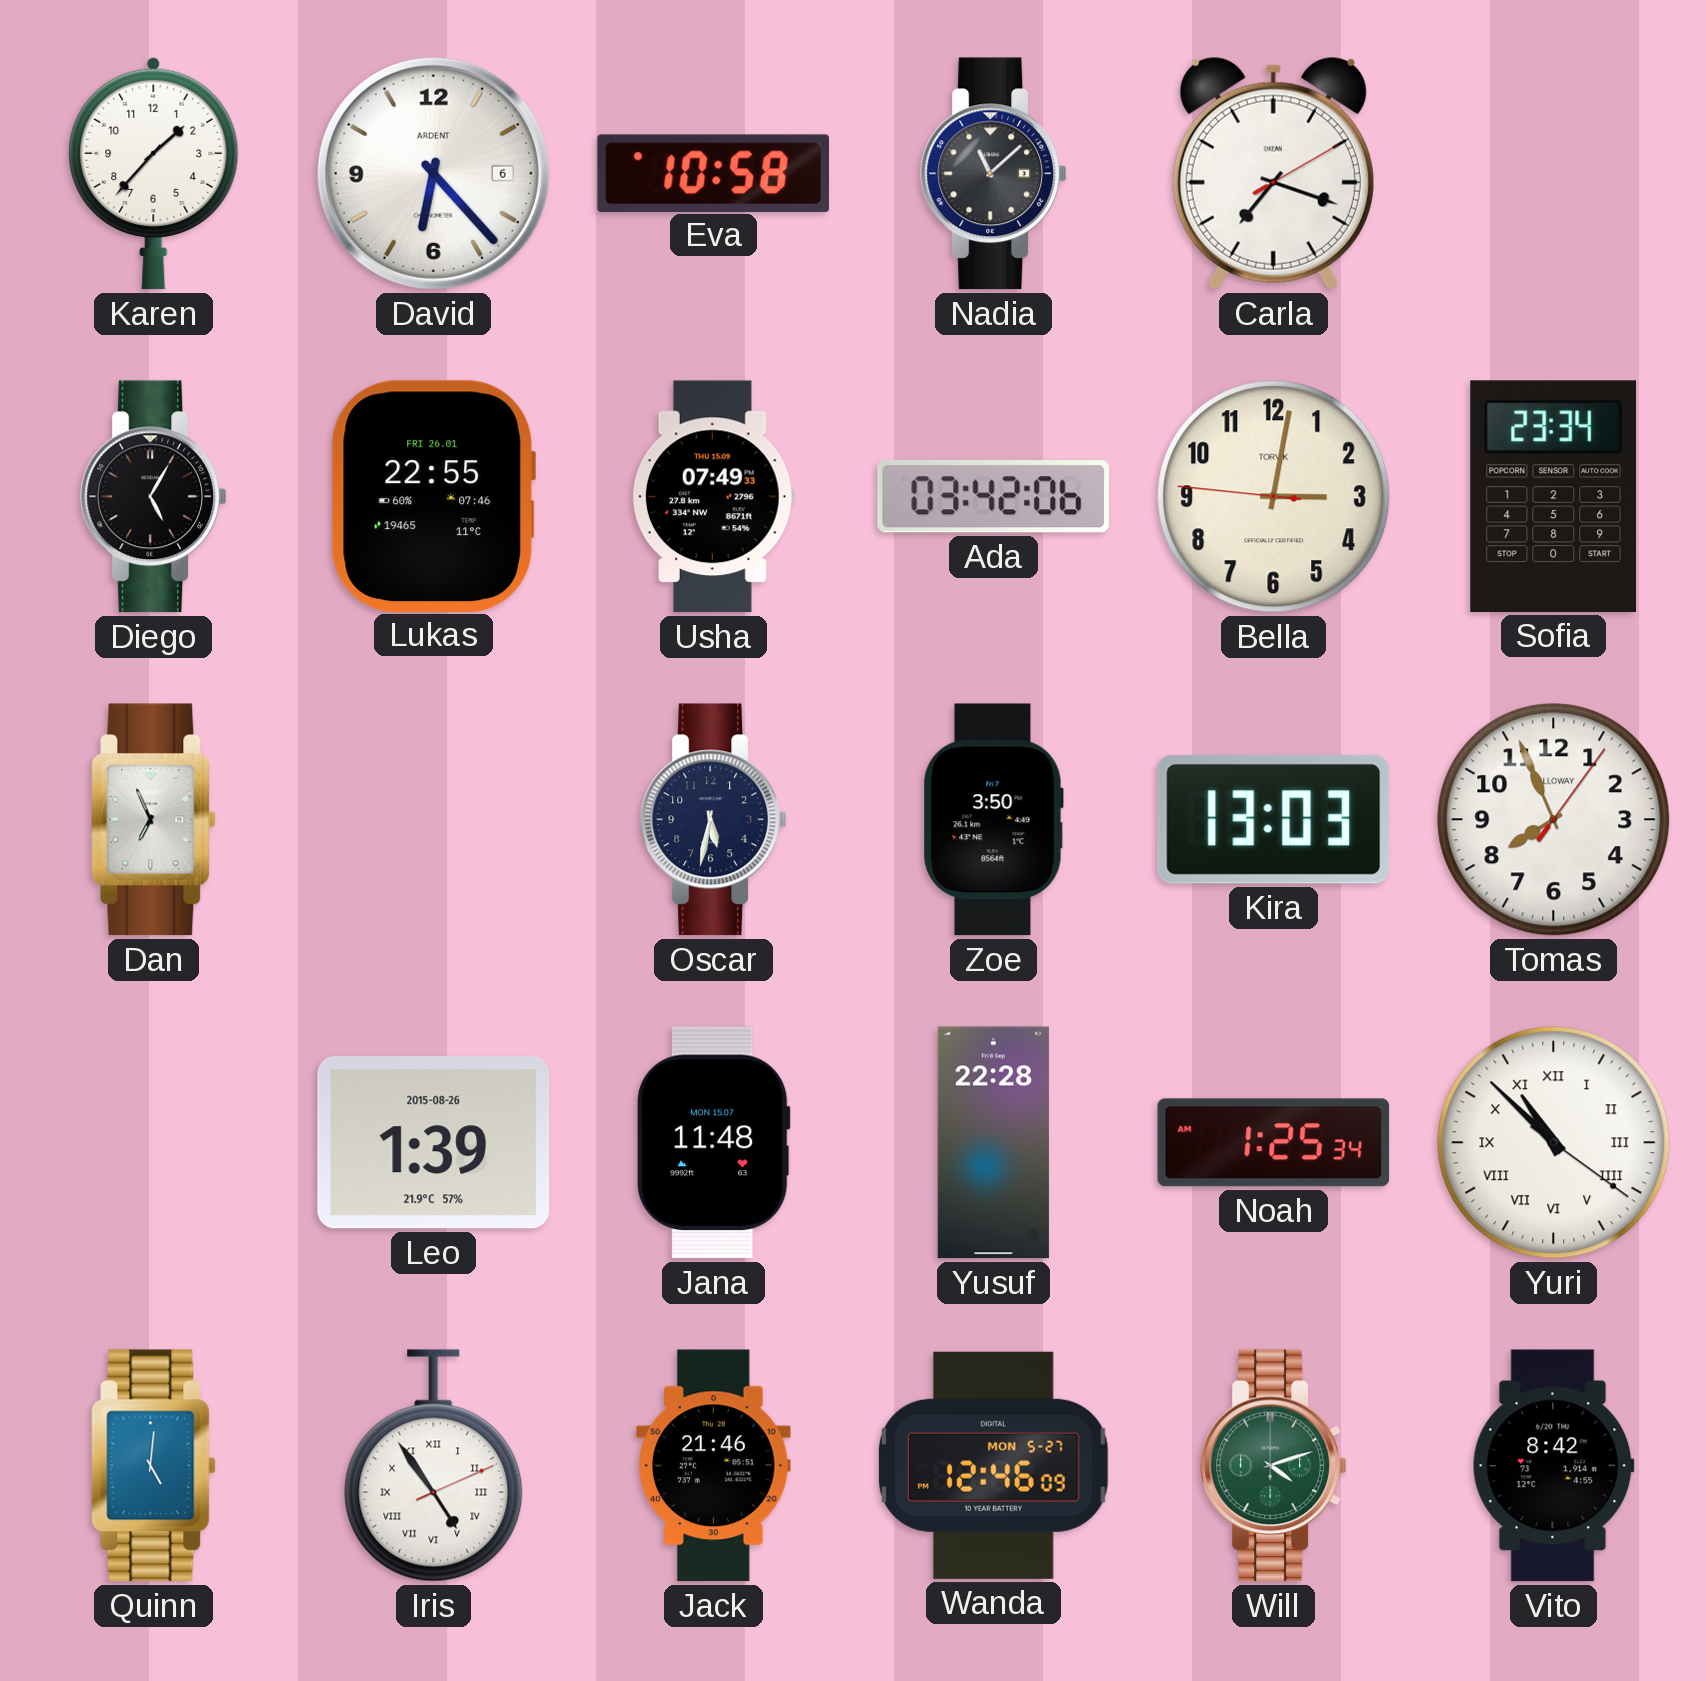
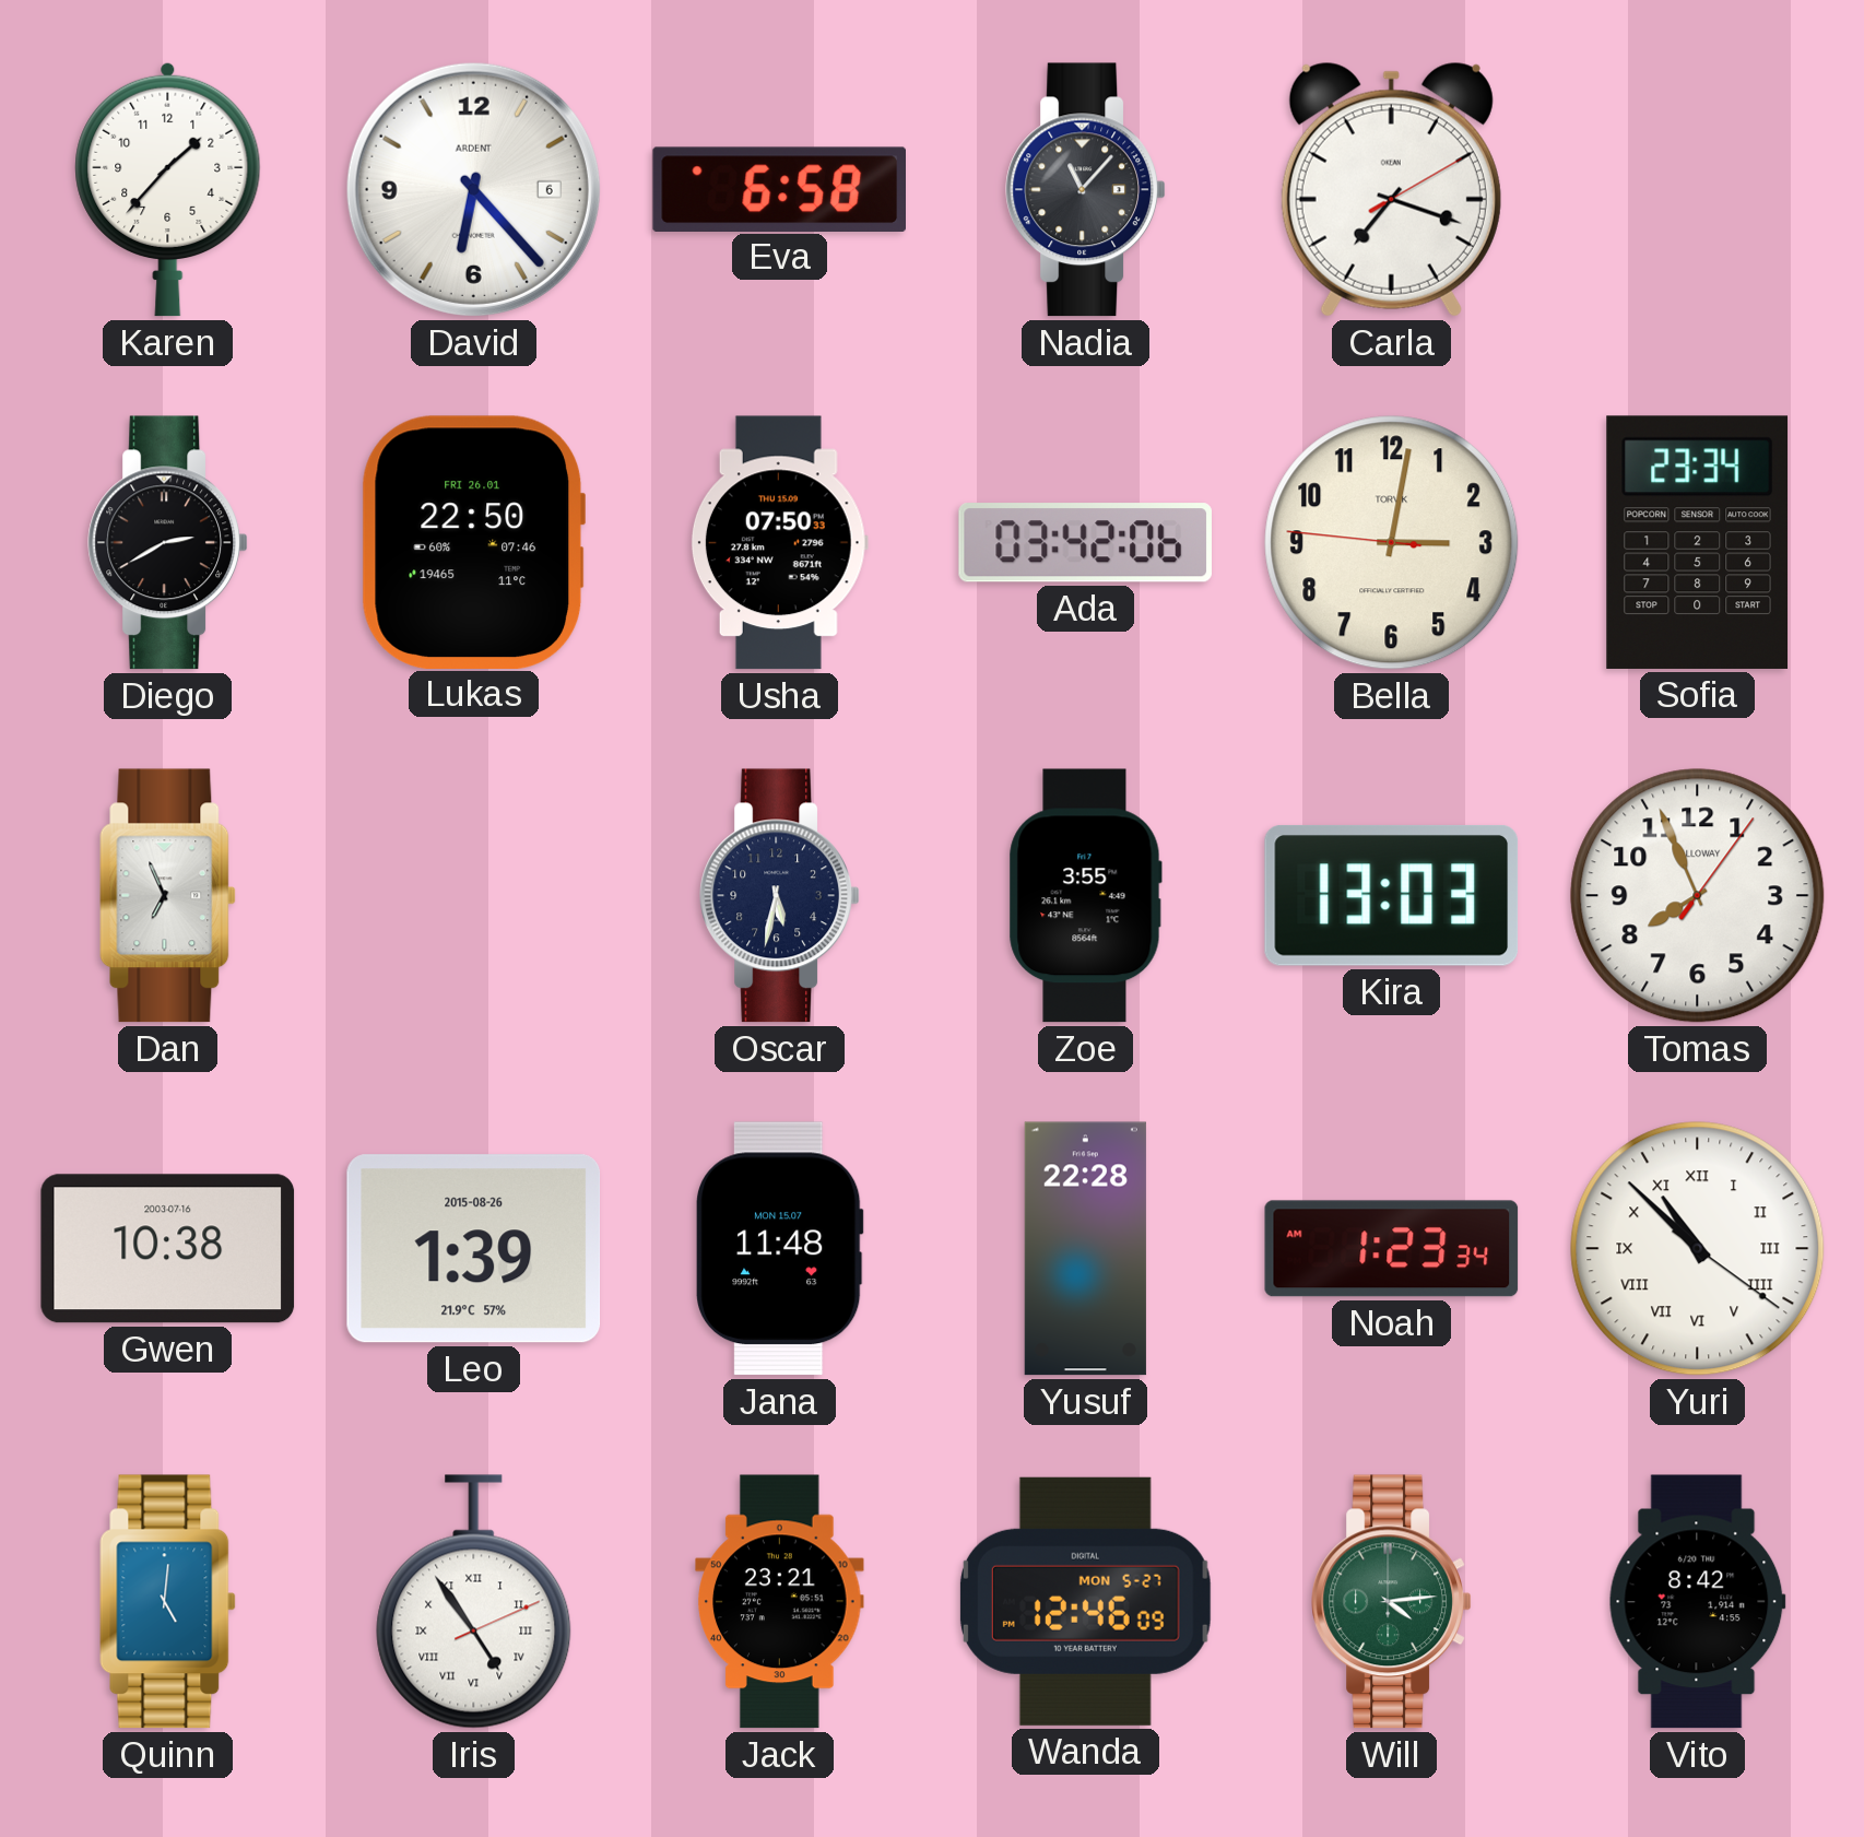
Eva: 10:58 -> 6:58
Nadia: 11:08 -> 11:07
Diego: 5:05 -> 2:40
Lukas: 22:55 -> 22:50
Usha: 07:49 -> 07:50
Zoe: 3:50 -> 3:55
Gwen: none -> 10:38
Noah: 1:25 -> 1:23
Jack: 21:46 -> 23:21
Will: 4:12 -> 4:14
